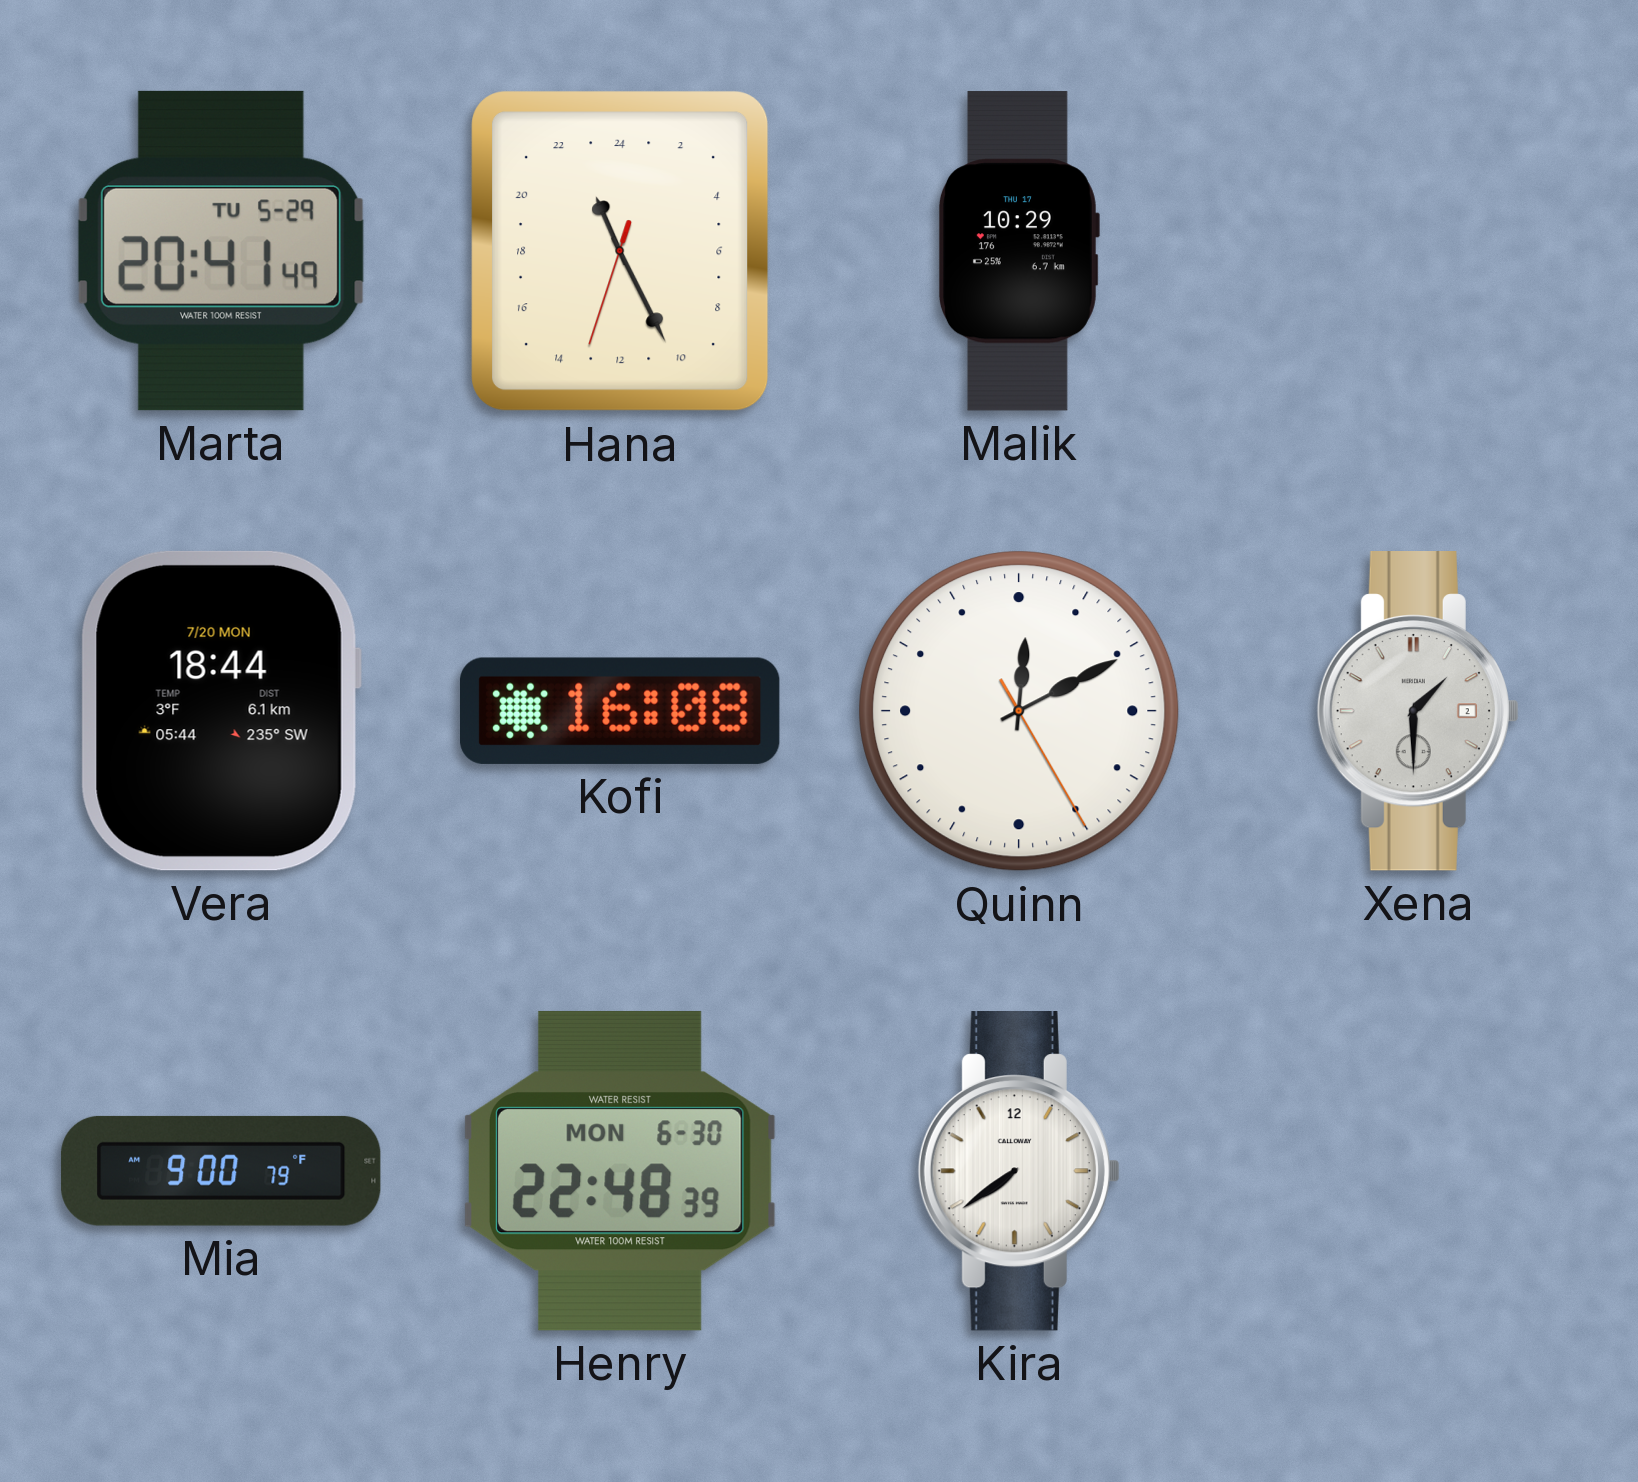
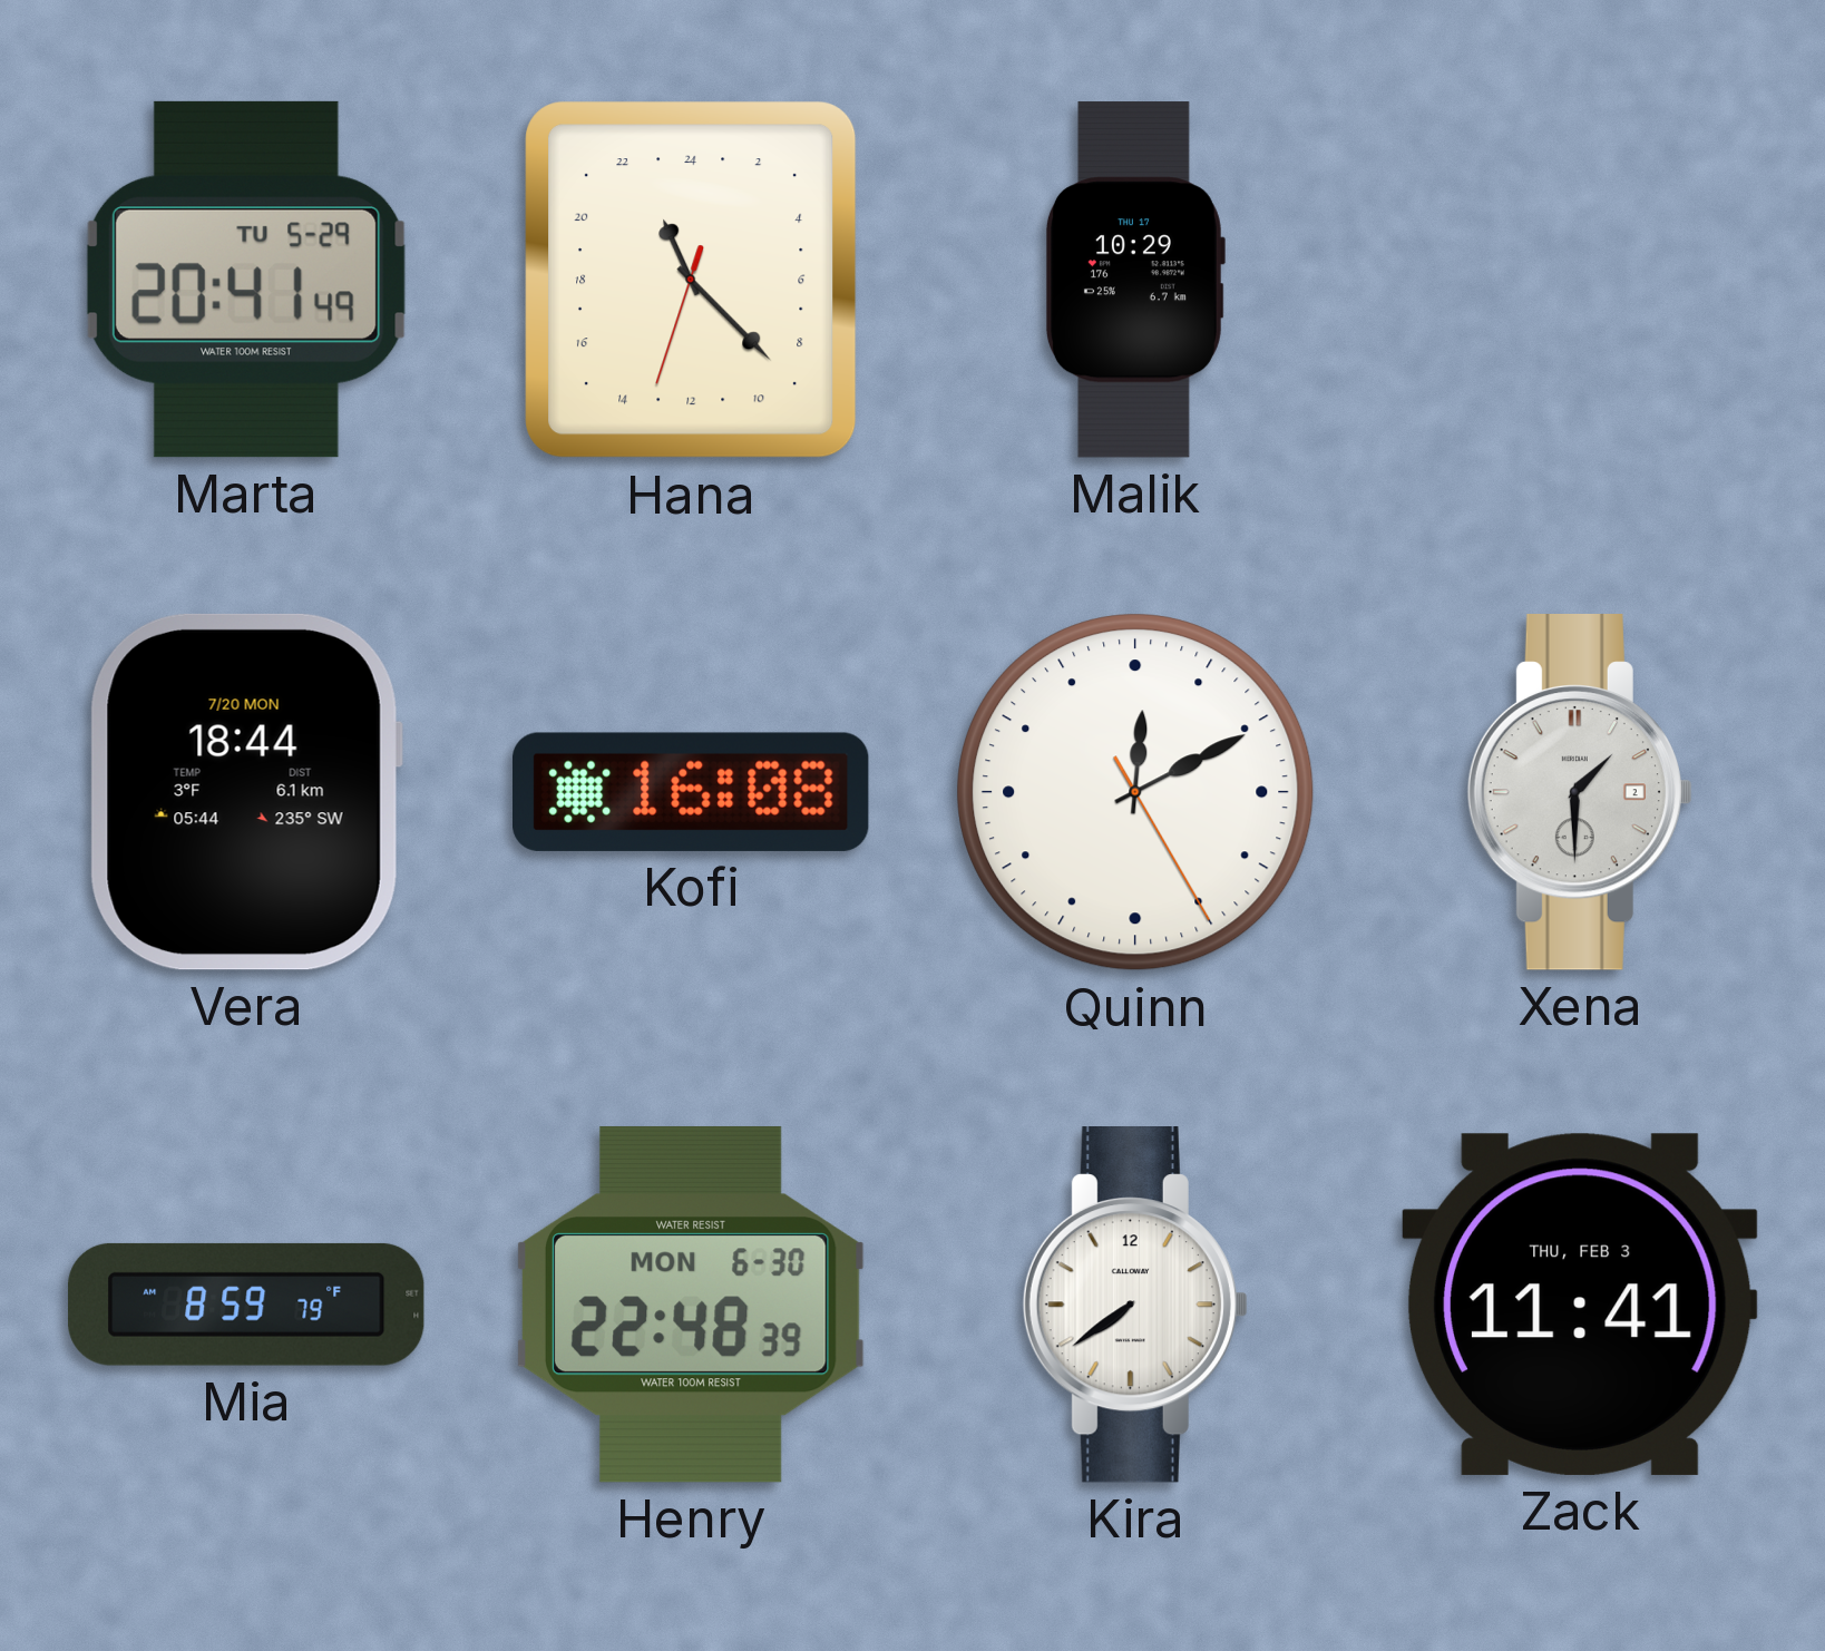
Hana: 22:25 -> 22:22
Mia: 9:00 -> 8:59
Zack: none -> 11:41
